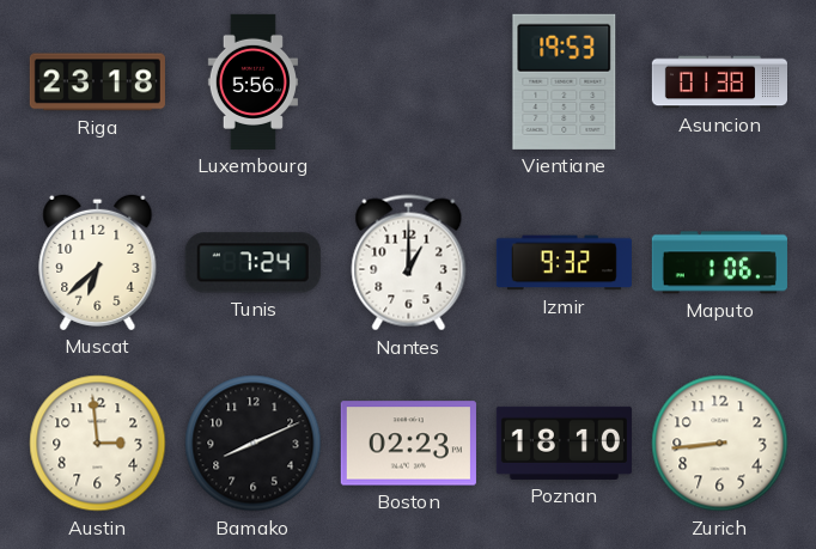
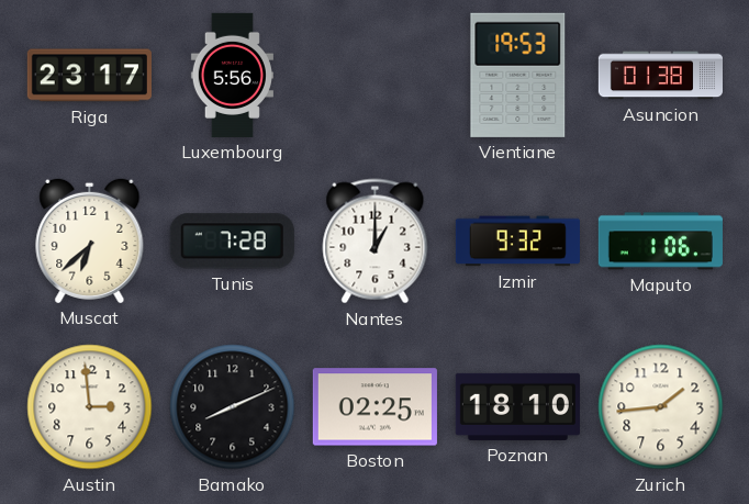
Riga: 23:18 -> 23:17
Tunis: 7:24 -> 7:28
Boston: 02:23 -> 02:25
Zurich: 8:44 -> 1:44
